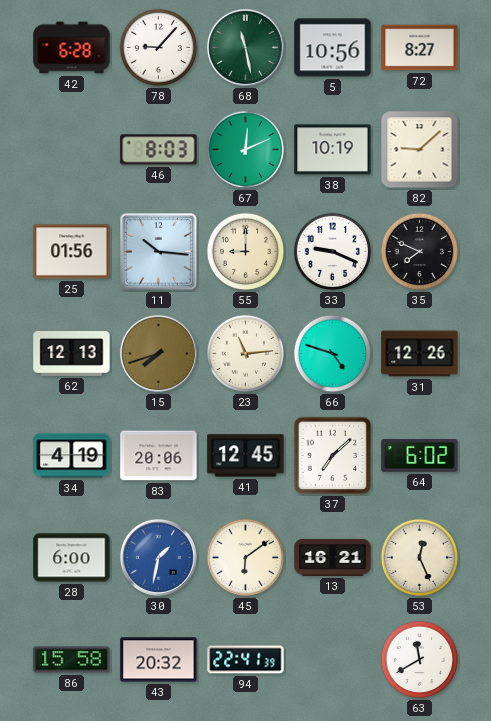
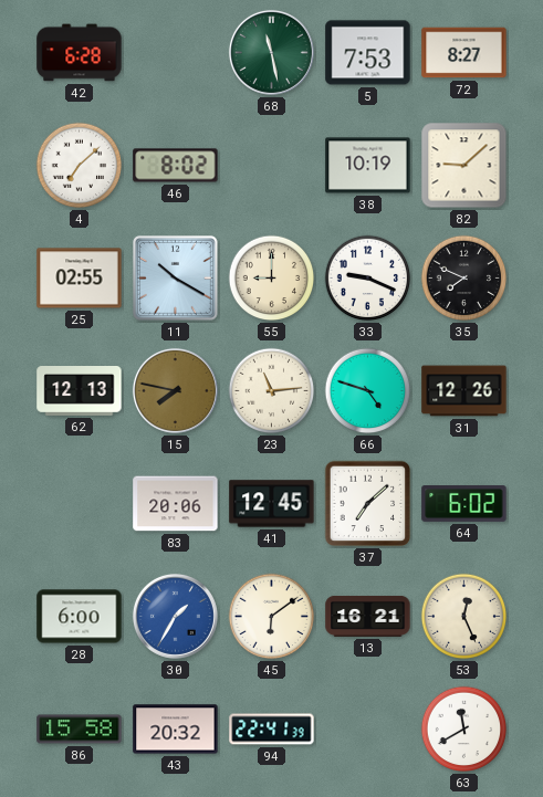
78: 9:07 -> none
5: 10:56 -> 7:53
4: none -> 7:08
46: 8:03 -> 8:02
67: 12:11 -> none
25: 01:56 -> 02:55
11: 10:16 -> 10:20
15: 7:42 -> 7:47
34: 4:19 -> none
30: 1:32 -> 1:35
